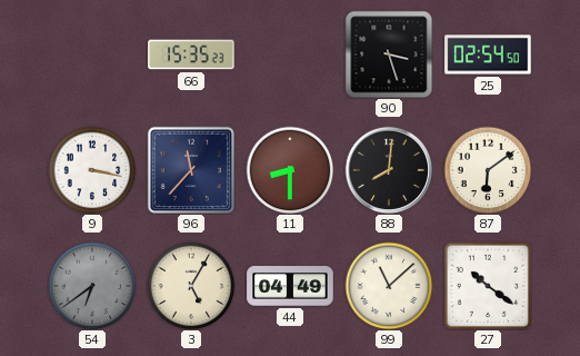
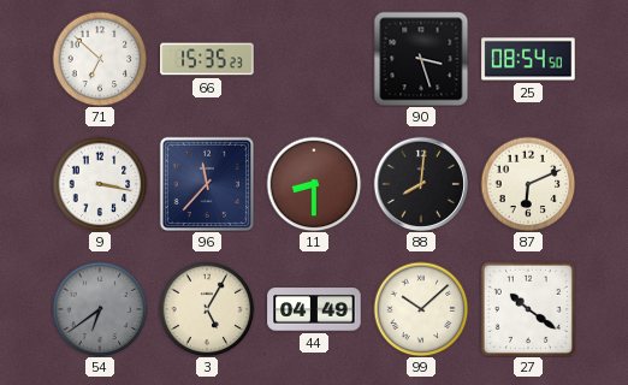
71: none -> 6:52
25: 02:54 -> 08:54
87: 6:09 -> 6:11
99: 11:08 -> 10:08
